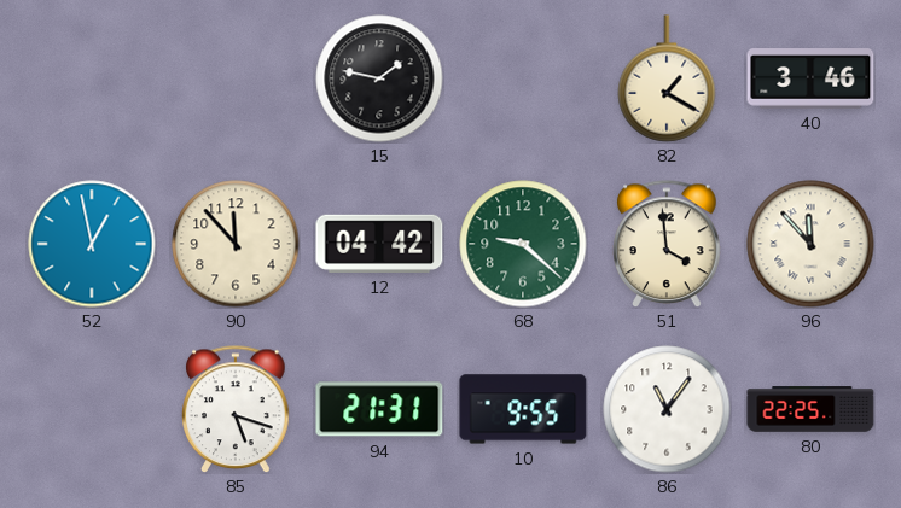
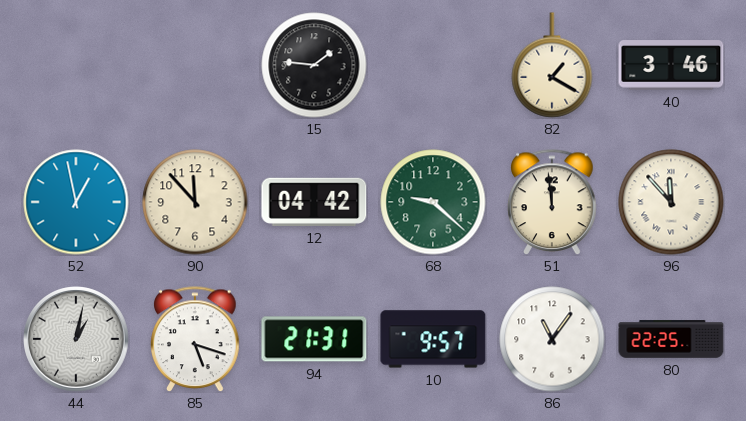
15: 1:47 -> 1:46
51: 3:59 -> 11:59
44: none -> 1:02
10: 9:55 -> 9:57
